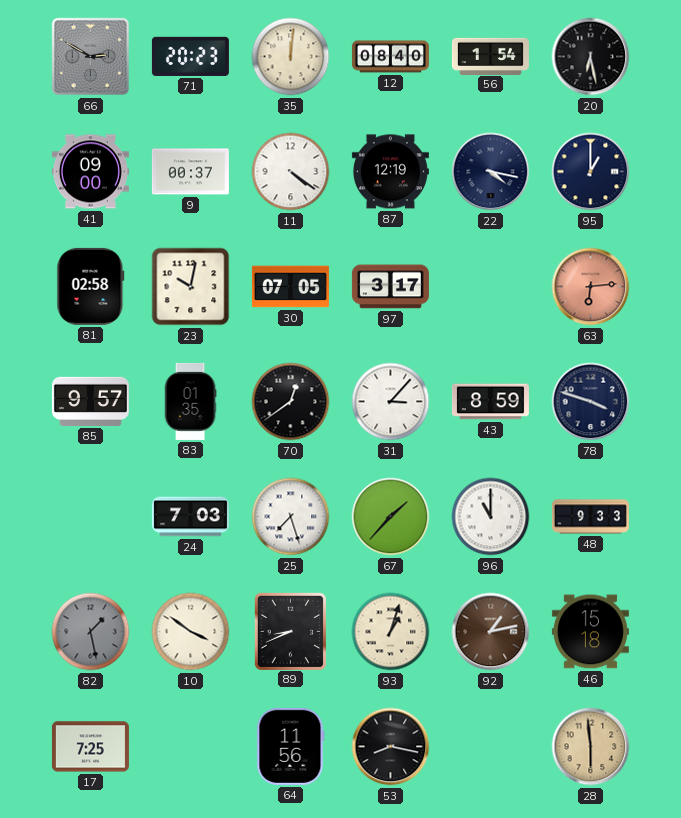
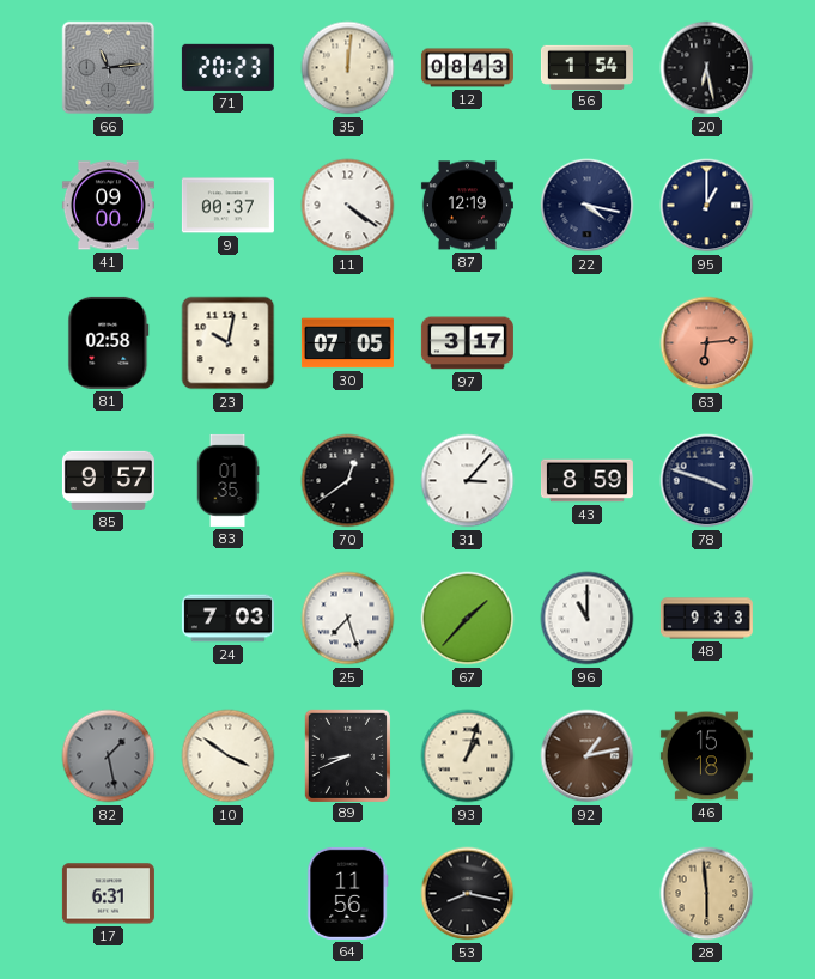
66: 2:50 -> 11:14
12: 08:40 -> 08:43
17: 7:25 -> 6:31
